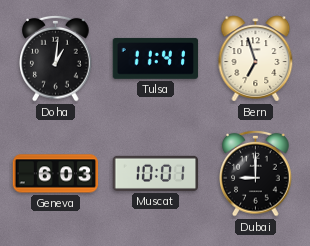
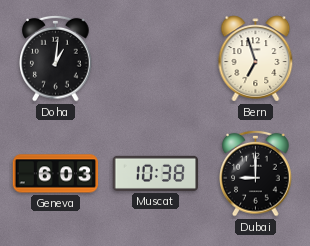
Tulsa: 11:41 -> none
Muscat: 10:01 -> 10:38
